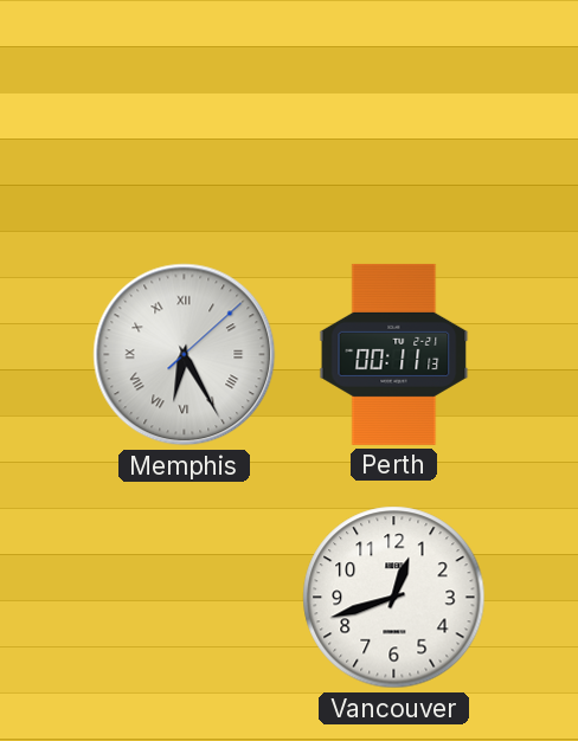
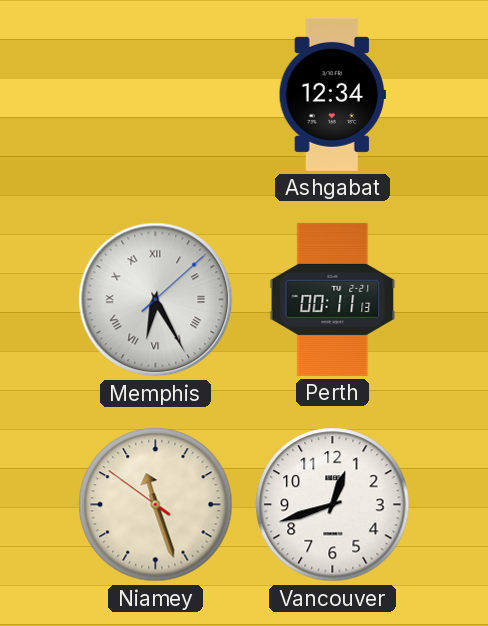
Ashgabat: none -> 12:34
Niamey: none -> 11:26
